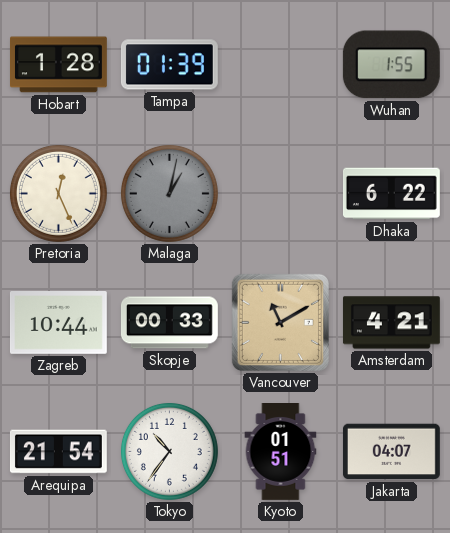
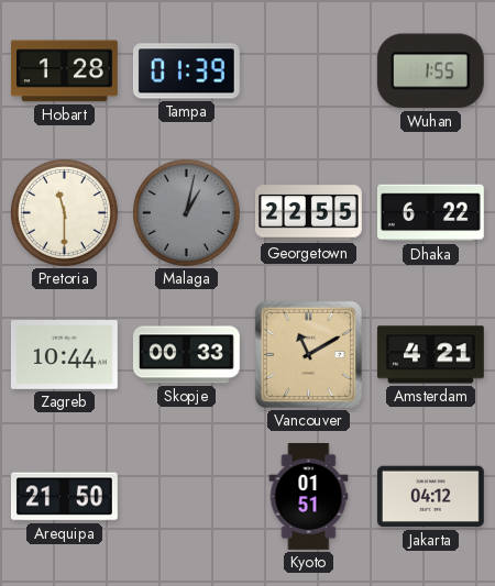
Pretoria: 12:26 -> 11:30
Georgetown: none -> 22:55
Arequipa: 21:54 -> 21:50
Tokyo: 10:36 -> none
Jakarta: 04:07 -> 04:12
